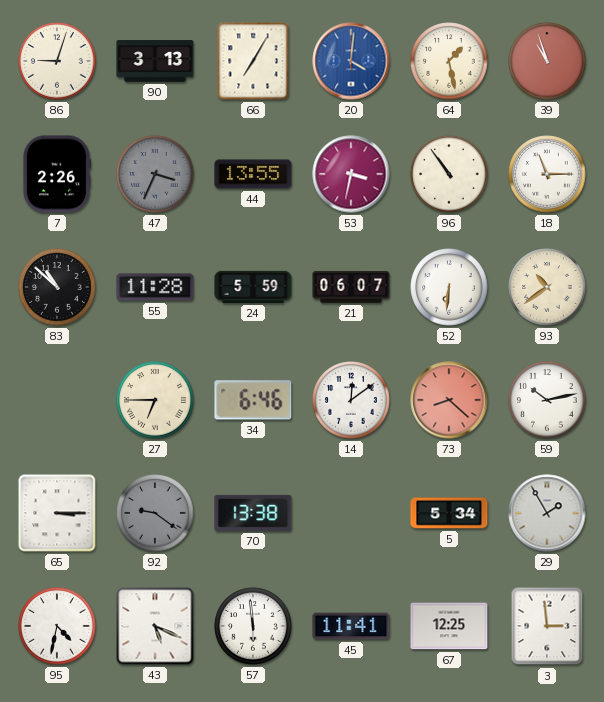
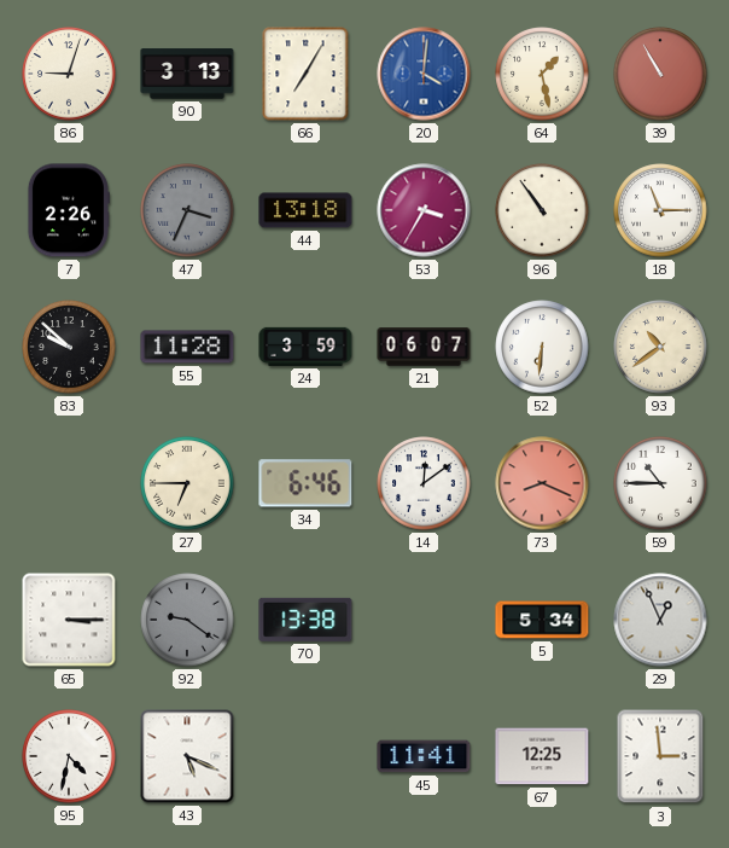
39: 10:57 -> 10:55
44: 13:55 -> 13:18
53: 3:32 -> 3:35
83: 10:52 -> 9:52
24: 5:59 -> 3:59
73: 8:22 -> 8:19
59: 10:13 -> 10:45
29: 1:55 -> 12:56
57: 5:59 -> none
